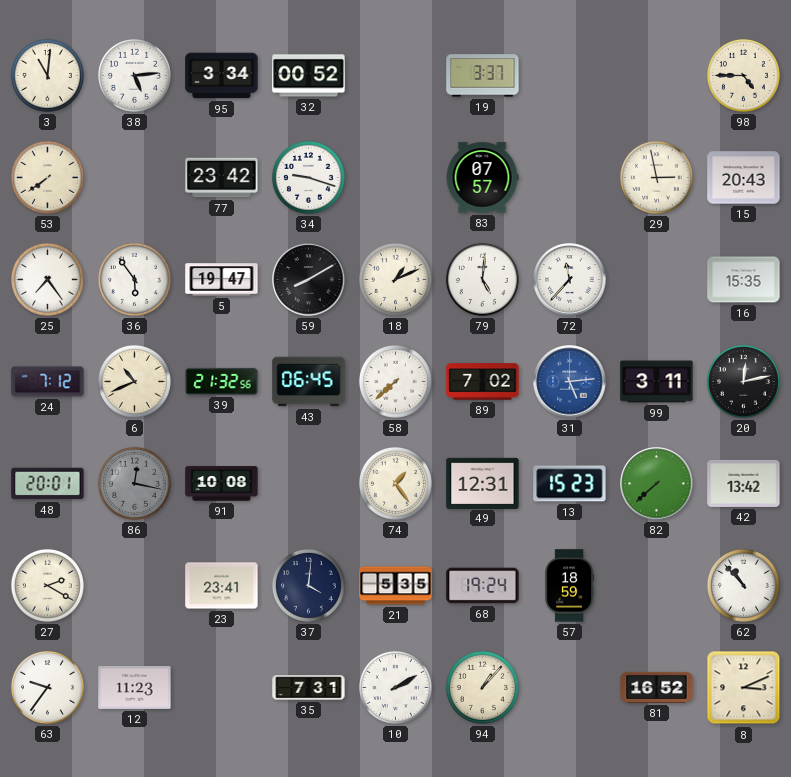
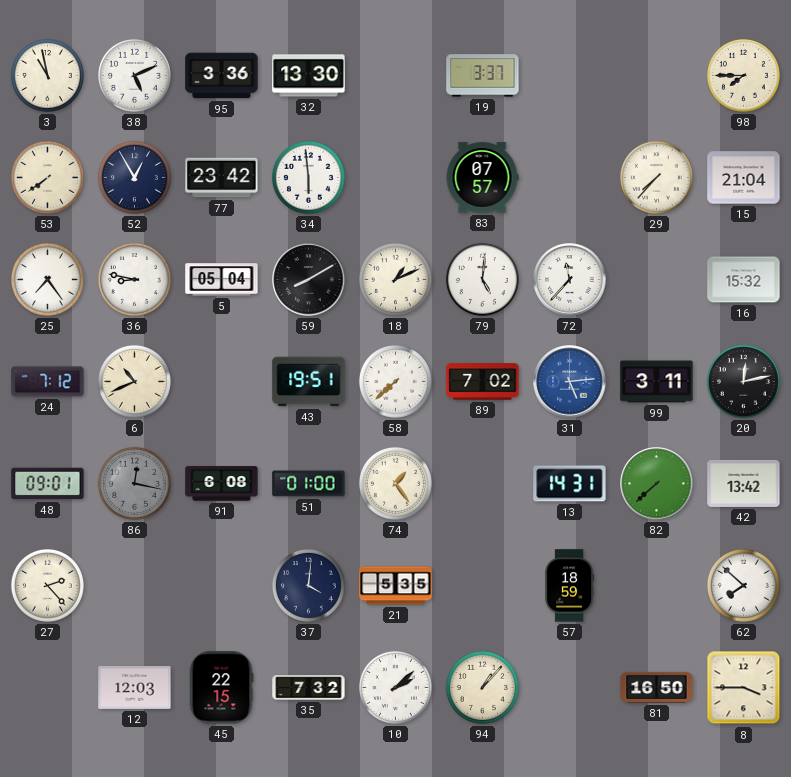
3: 11:01 -> 10:58
38: 5:14 -> 5:11
95: 3:34 -> 3:36
32: 00:52 -> 13:30
98: 4:45 -> 7:45
52: none -> 12:55
34: 9:18 -> 5:59
29: 2:58 -> 7:37
15: 20:43 -> 21:04
36: 5:54 -> 8:47
5: 19:47 -> 05:04
16: 15:35 -> 15:32
39: 21:32 -> none
43: 06:45 -> 19:51
48: 20:01 -> 09:01
91: 10:08 -> 6:08
51: none -> 01:00
49: 12:31 -> none
13: 15:23 -> 14:31
27: 2:20 -> 2:23
23: 23:41 -> none
68: 19:24 -> none
62: 10:53 -> 7:52
63: 9:36 -> none
12: 11:23 -> 12:03
45: none -> 22:15
35: 7:31 -> 7:32
10: 2:10 -> 2:08
81: 16:52 -> 16:50
8: 3:11 -> 3:45
